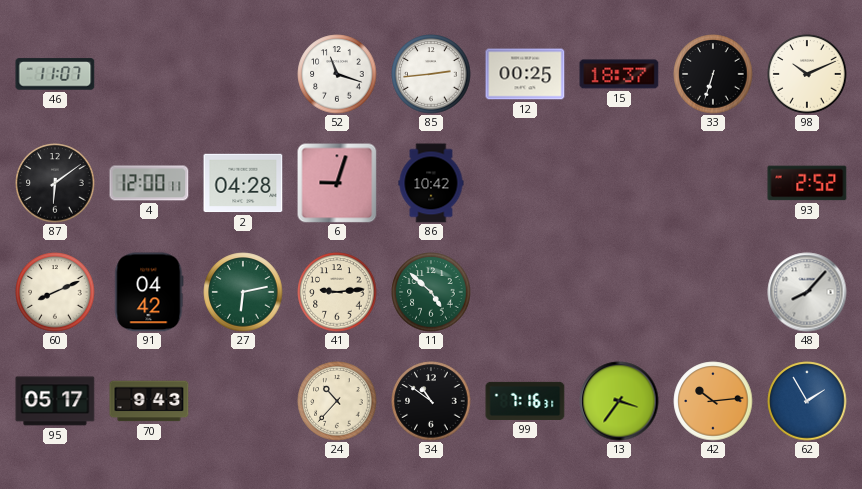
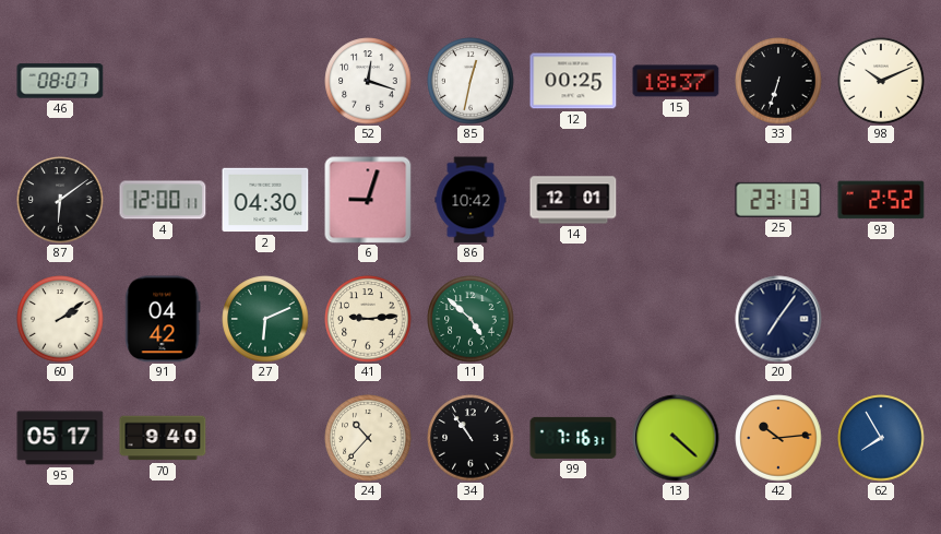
46: 11:07 -> 08:07
52: 11:18 -> 12:18
85: 2:44 -> 12:32
2: 04:28 -> 04:30
14: none -> 12:01
25: none -> 23:13
60: 8:11 -> 2:09
27: 6:13 -> 6:11
20: none -> 7:06
48: 8:07 -> none
70: 9:43 -> 9:40
34: 10:51 -> 10:54
13: 3:36 -> 4:22
62: 1:55 -> 7:55
